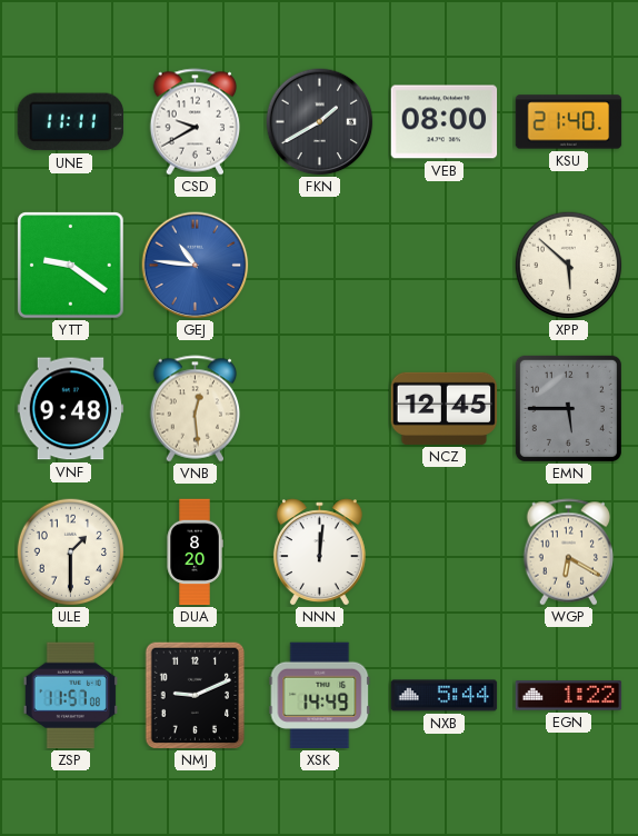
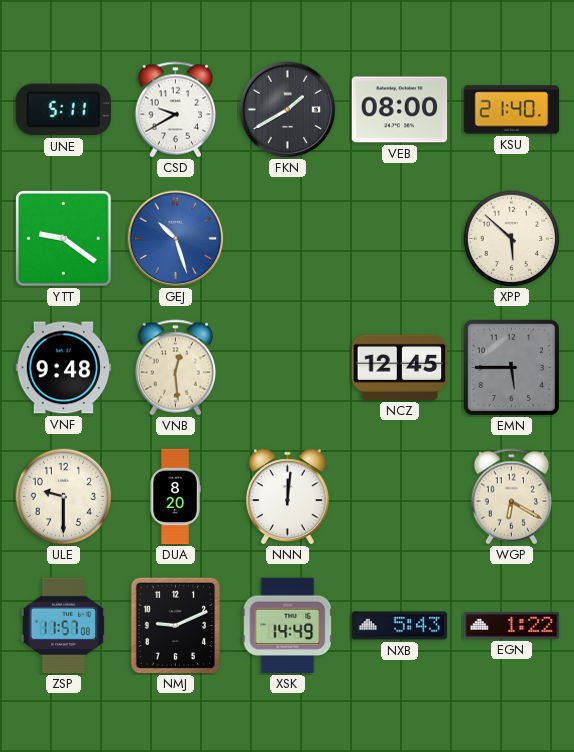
UNE: 11:11 -> 5:11
GEJ: 10:46 -> 10:27
ULE: 1:30 -> 9:30
NXB: 5:44 -> 5:43
